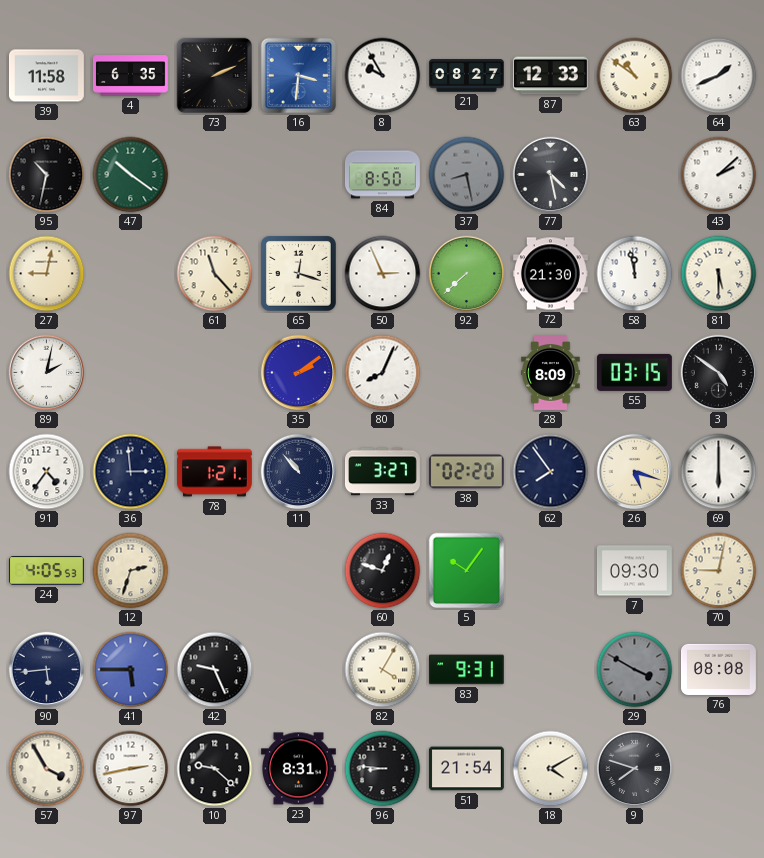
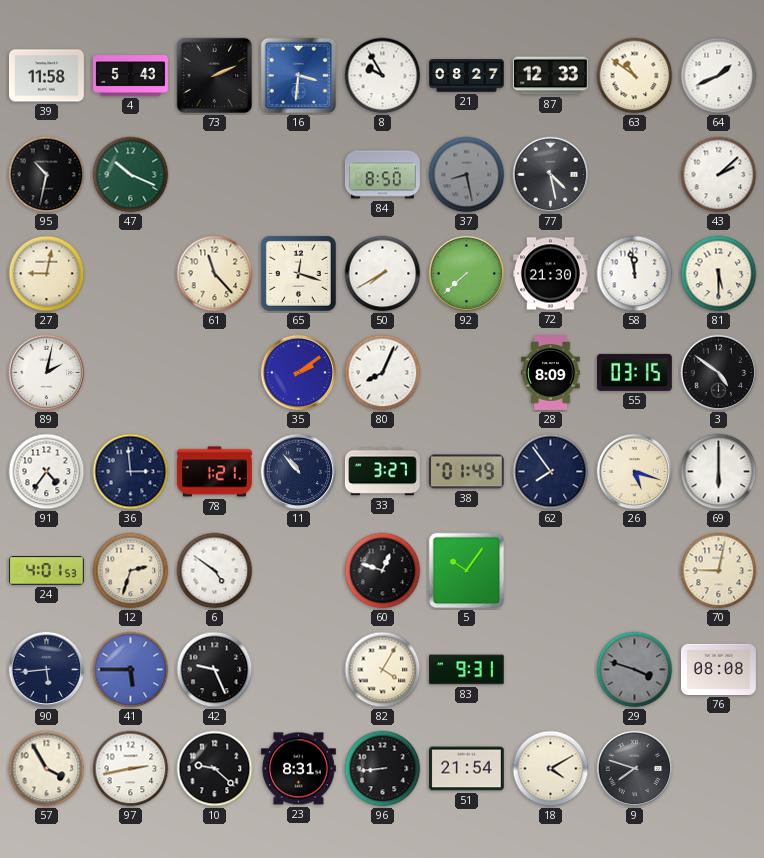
4: 6:35 -> 5:43
47: 10:21 -> 10:19
50: 2:56 -> 7:40
38: 02:20 -> 01:49
24: 4:05 -> 4:01
6: none -> 4:51
7: 09:30 -> none
29: 3:50 -> 3:48
96: 8:46 -> 8:44
